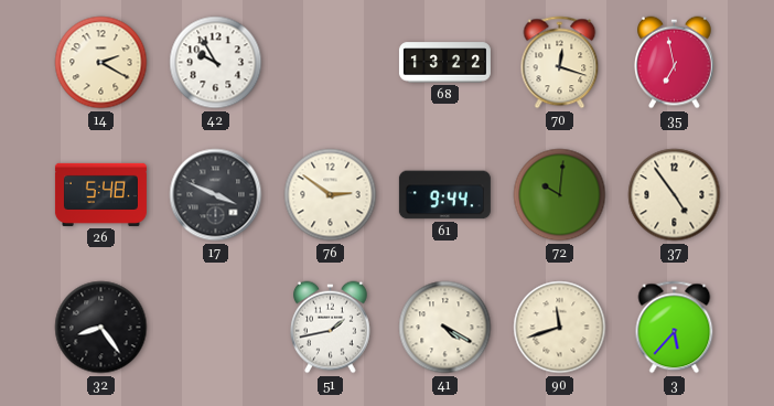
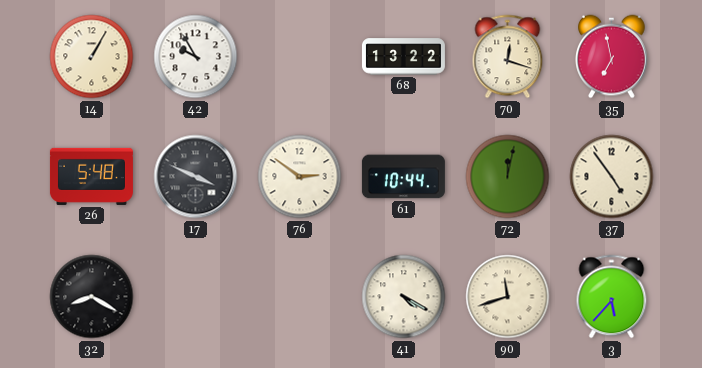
14: 2:20 -> 1:05
61: 9:44 -> 10:44
72: 10:01 -> 12:02
32: 8:24 -> 8:20
51: 1:43 -> none
